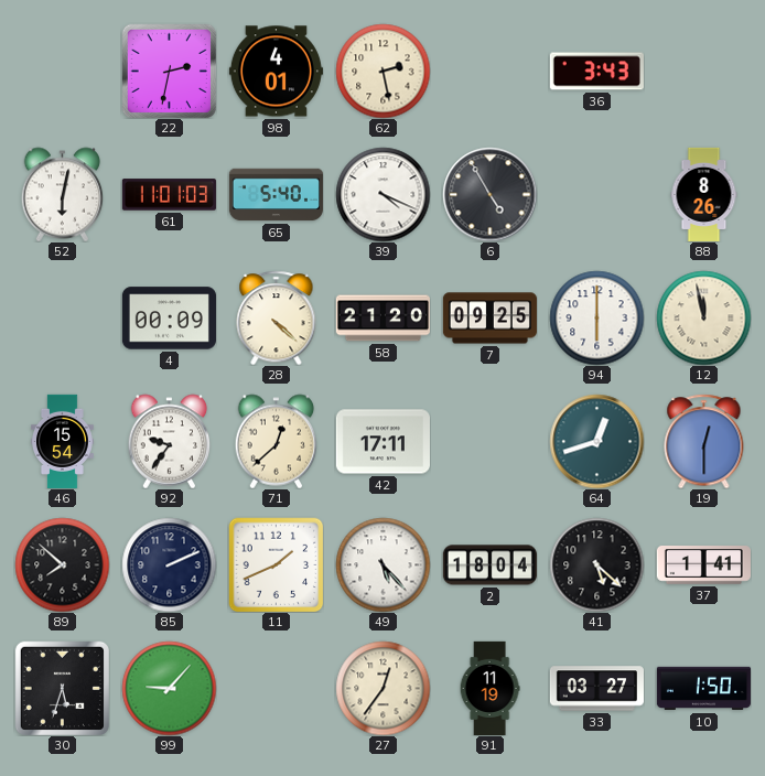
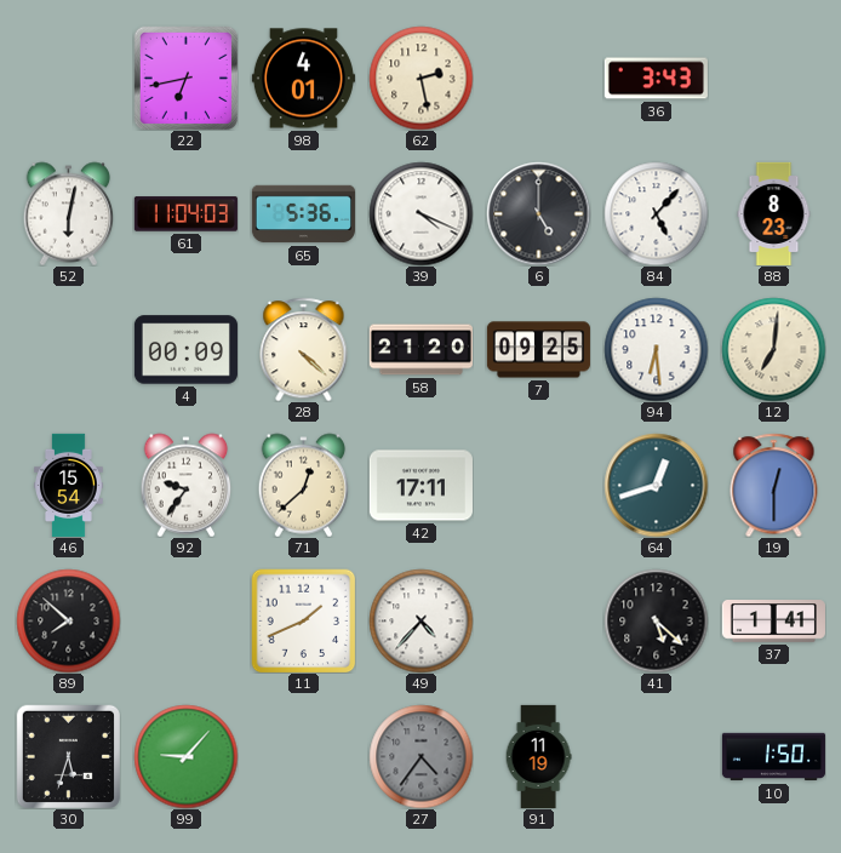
22: 2:32 -> 6:43
61: 11:01 -> 11:04
65: 5:40 -> 5:36
6: 4:55 -> 5:00
84: none -> 5:07
88: 8:26 -> 8:23
94: 6:00 -> 6:29
12: 11:58 -> 7:01
85: 2:11 -> none
49: 5:23 -> 4:37
2: 18:04 -> none
27: 12:36 -> 4:36
27 dial: cream -> grey
33: 03:27 -> none
